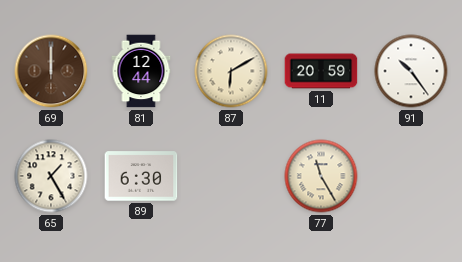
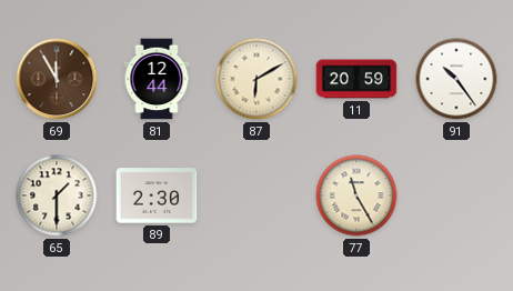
69: 12:00 -> 11:55
65: 1:25 -> 1:30
89: 6:30 -> 2:30
